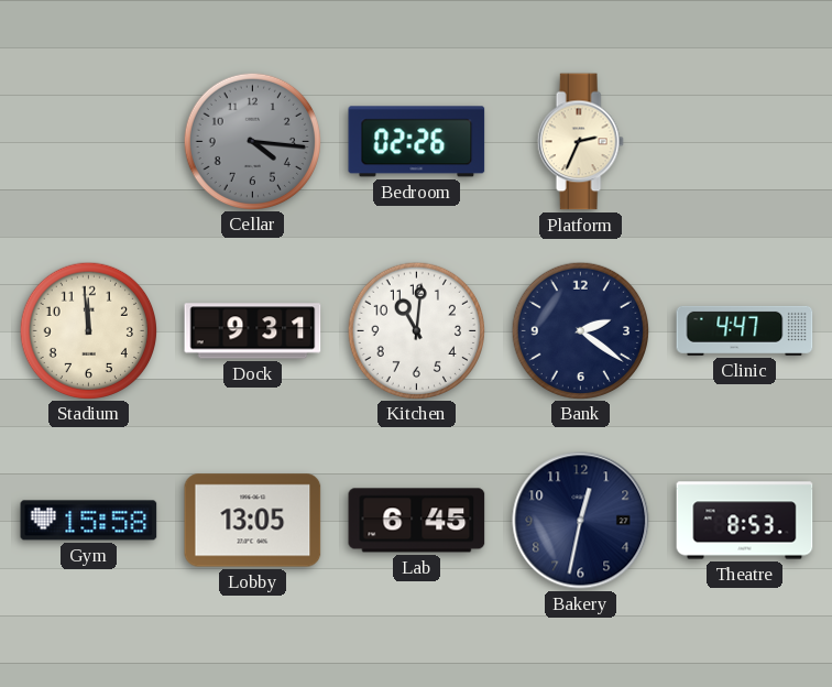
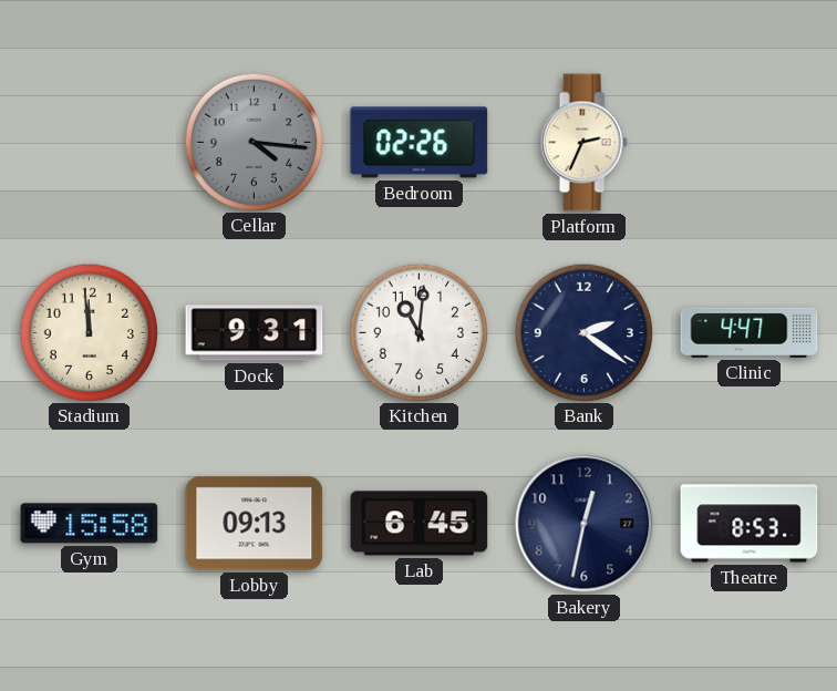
Lobby: 13:05 -> 09:13
